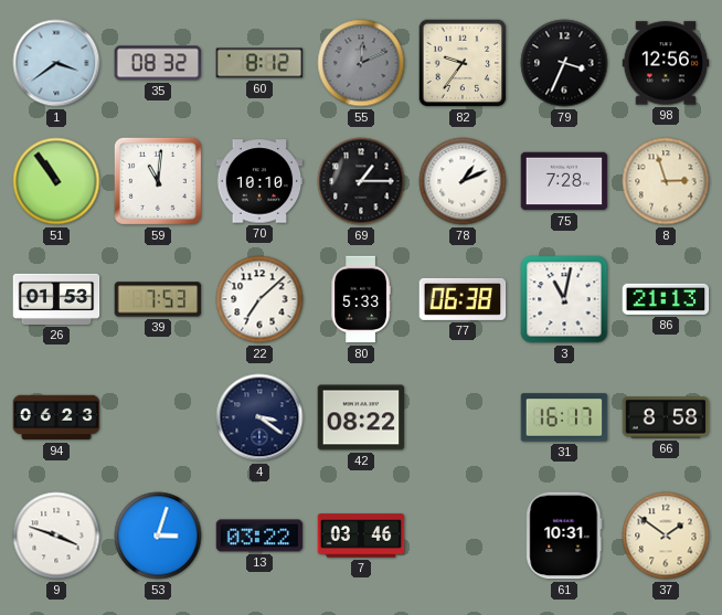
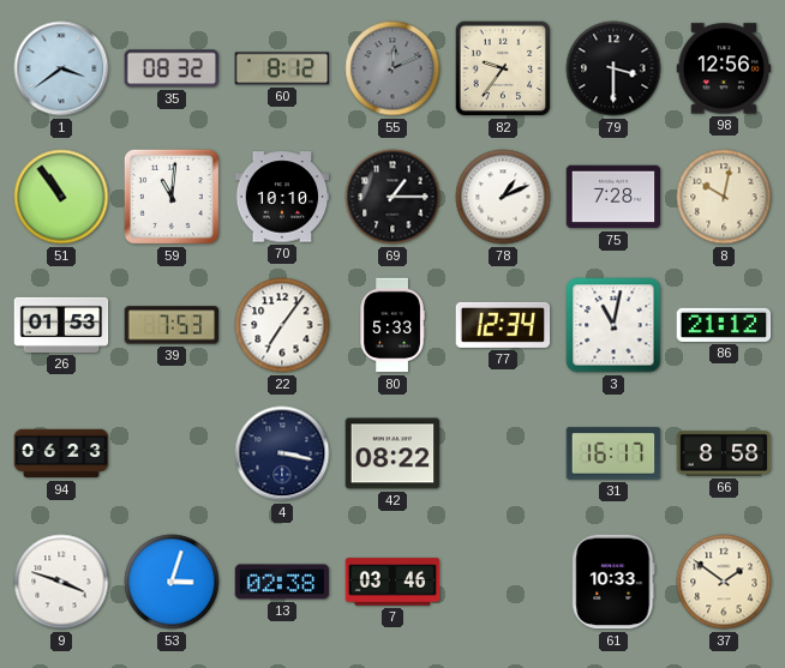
79: 3:34 -> 3:30
8: 2:57 -> 10:02
22: 7:08 -> 7:06
77: 06:38 -> 12:34
86: 21:13 -> 21:12
4: 3:21 -> 3:17
13: 03:22 -> 02:38
61: 10:31 -> 10:33
